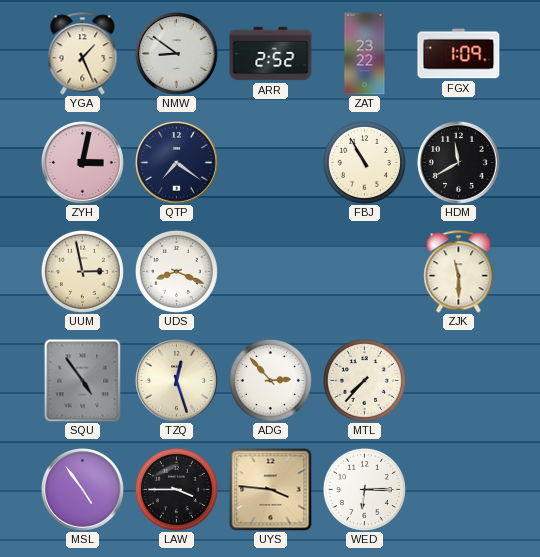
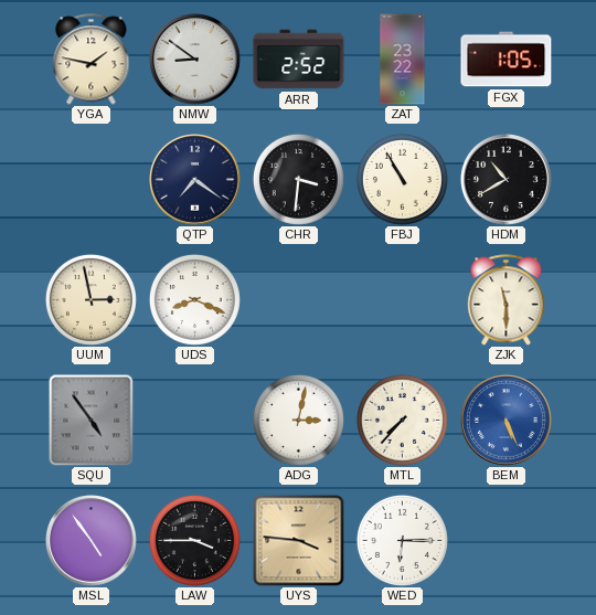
YGA: 1:26 -> 1:47
FGX: 1:09 -> 1:05
ZYH: 3:02 -> none
CHR: none -> 3:31
HDM: 11:40 -> 10:40
TZQ: 12:27 -> none
ADG: 2:53 -> 3:02
BEM: none -> 5:26
